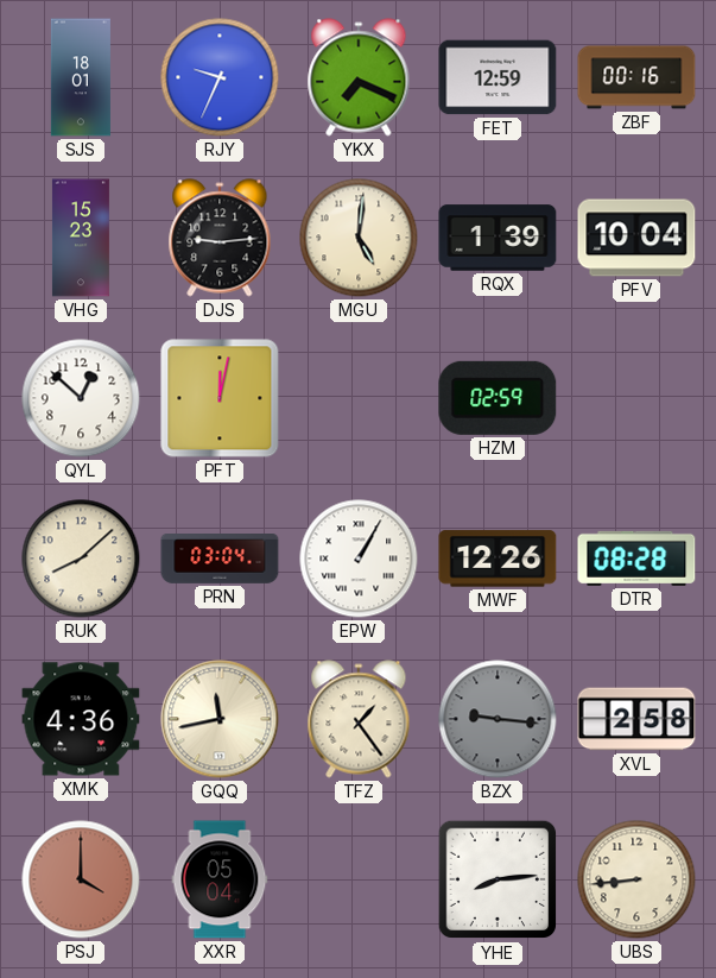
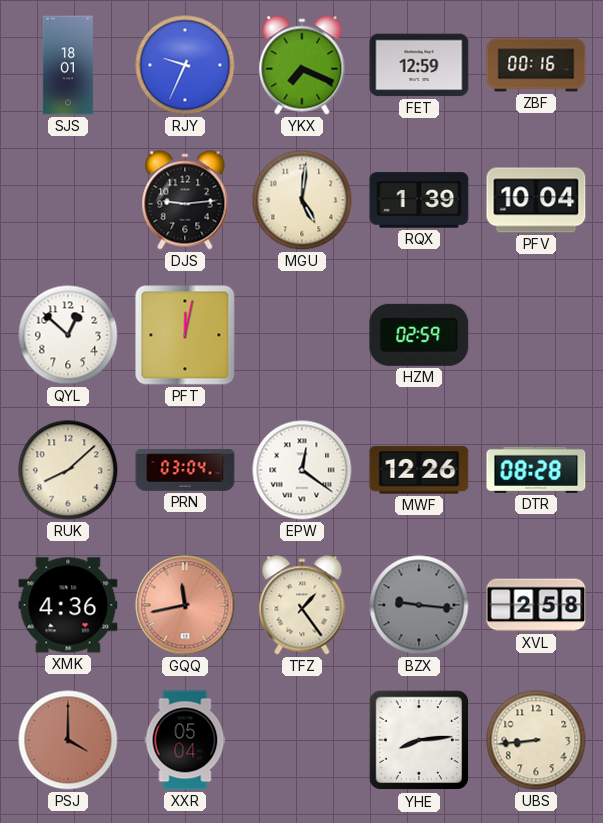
VHG: 15:23 -> none
EPW: 1:05 -> 12:21
GQQ dial: cream -> salmon
